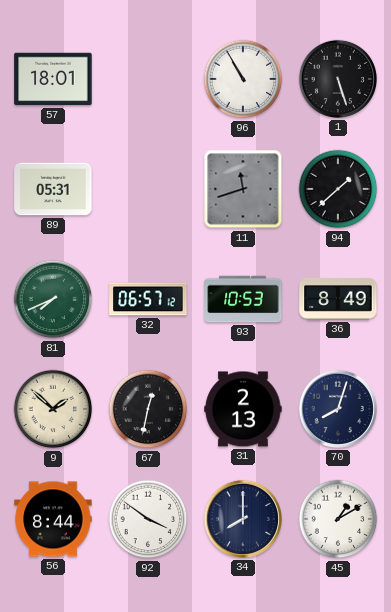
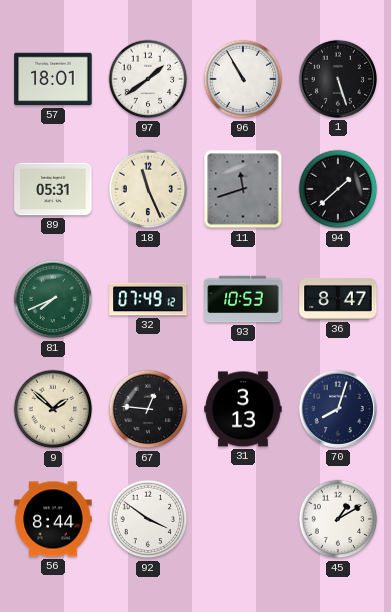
97: none -> 1:39
18: none -> 11:26
32: 06:57 -> 07:49
36: 8:49 -> 8:47
67: 12:32 -> 12:46
31: 2:13 -> 3:13
34: 8:00 -> none
